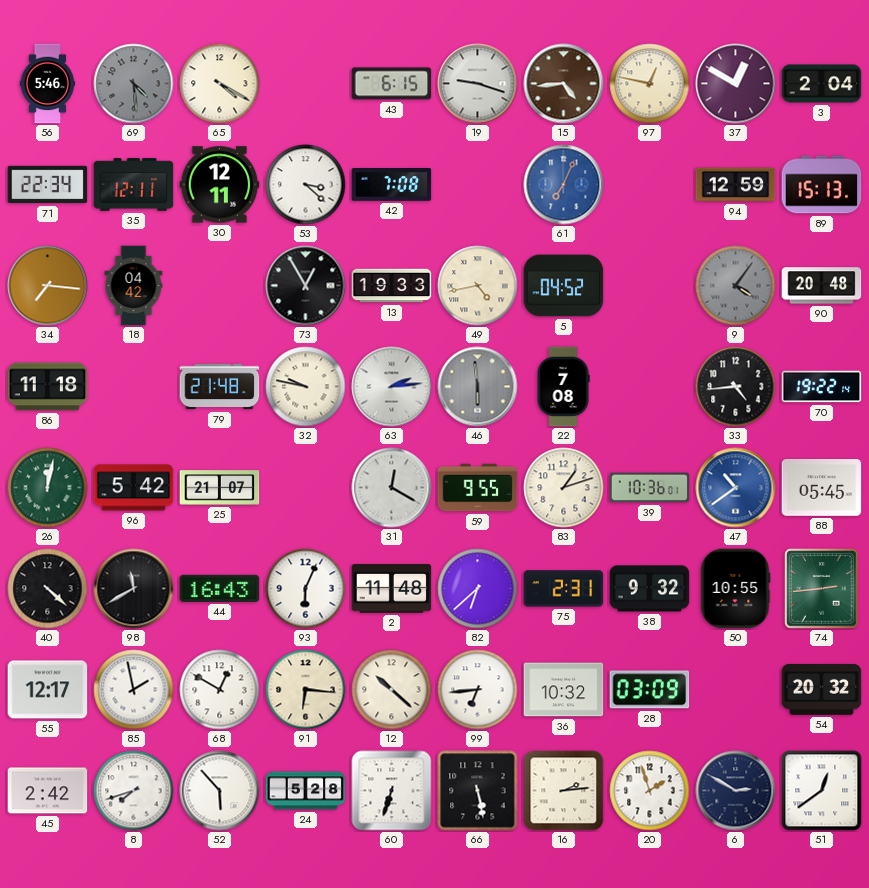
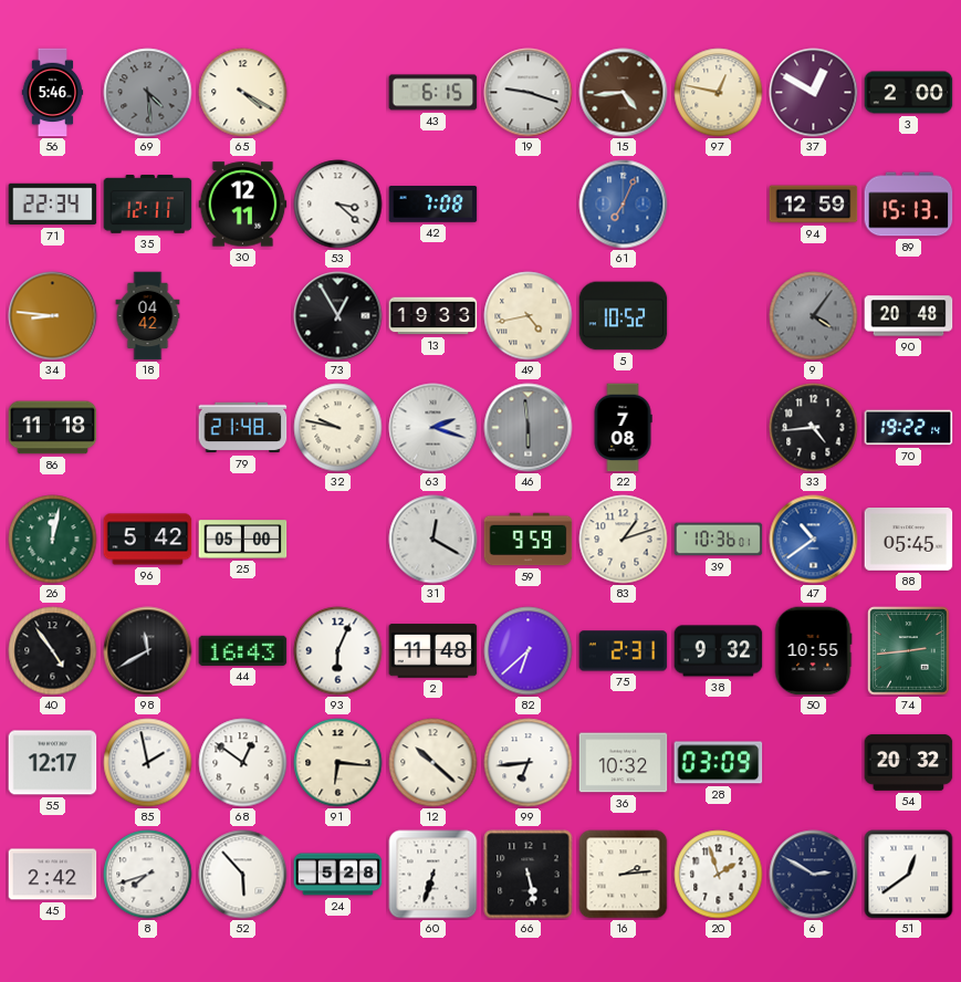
3: 2:04 -> 2:00
34: 7:16 -> 8:46
5: 04:52 -> 10:52
63: 2:14 -> 2:18
25: 21:07 -> 05:00
59: 9:55 -> 9:59
40: 4:22 -> 4:54
68: 12:50 -> 12:51
